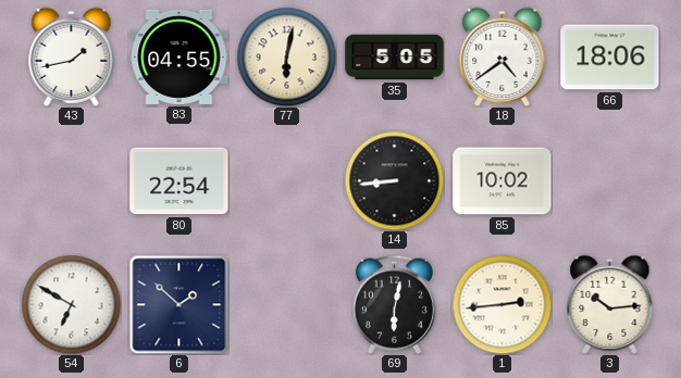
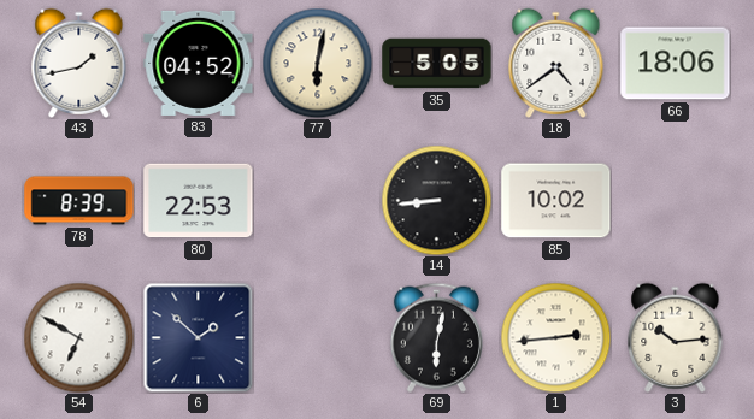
83: 04:55 -> 04:52
78: none -> 8:39
80: 22:54 -> 22:53
